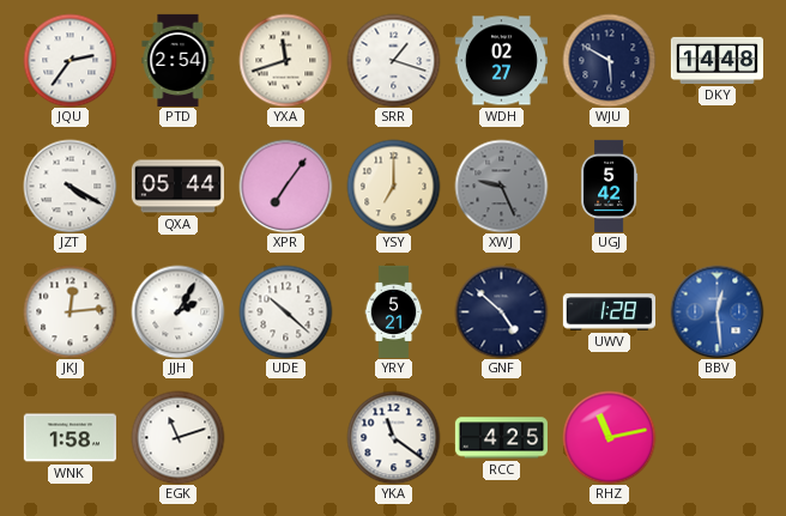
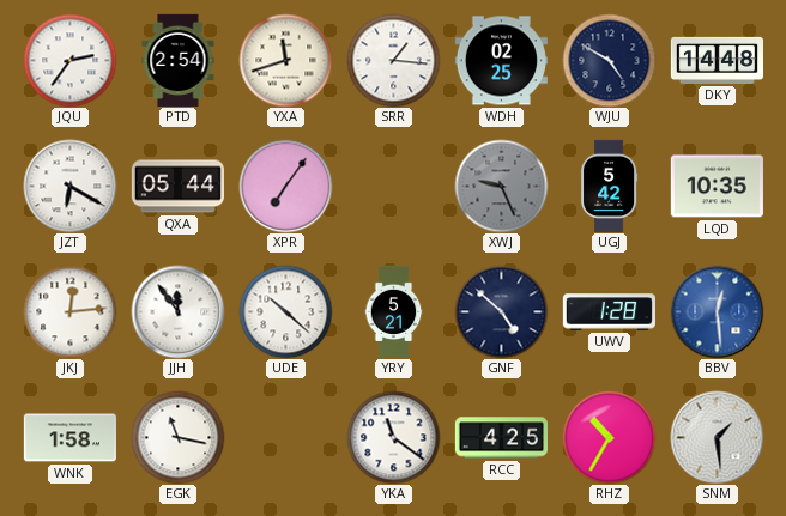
SRR: 1:18 -> 1:16
WDH: 02:27 -> 02:25
WJU: 5:50 -> 4:50
JZT: 4:20 -> 6:20
YSY: 7:00 -> none
LQD: none -> 10:35
JJH: 2:05 -> 11:54
EGK: 11:12 -> 11:17
RHZ: 11:13 -> 10:35
SNM: none -> 1:29
